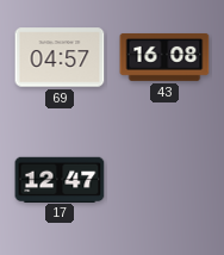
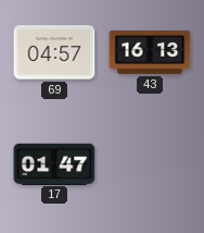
43: 16:08 -> 16:13
17: 12:47 -> 01:47
